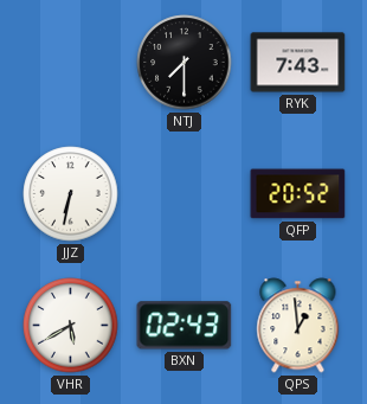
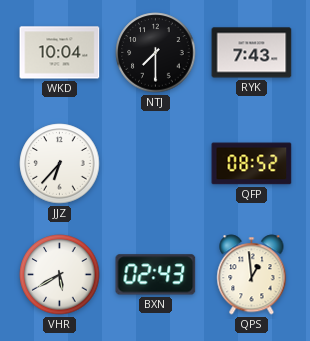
WKD: none -> 10:04
JJZ: 6:32 -> 6:37
QFP: 20:52 -> 08:52
